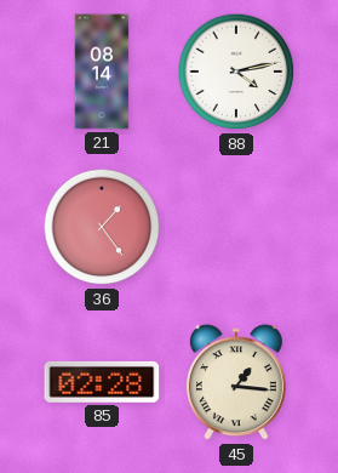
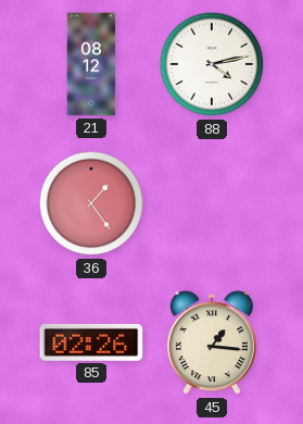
21: 08:14 -> 08:12
85: 02:28 -> 02:26
